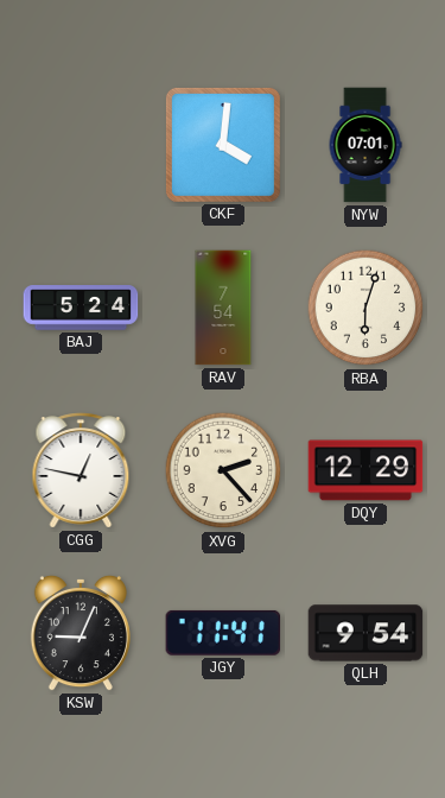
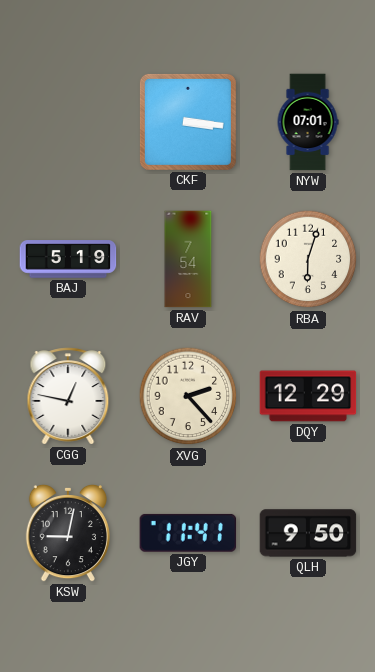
CKF: 4:01 -> 3:16
BAJ: 5:24 -> 5:19
KSW: 9:04 -> 9:02
QLH: 9:54 -> 9:50
